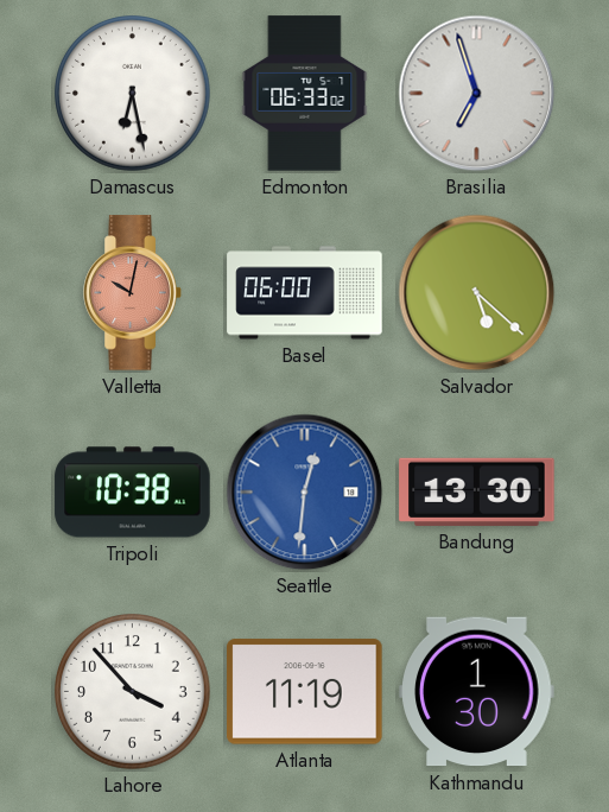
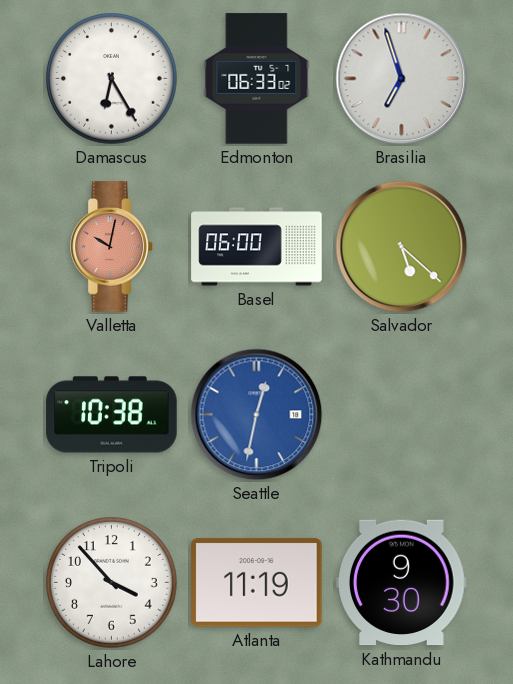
Damascus: 6:28 -> 6:25
Seattle: 12:31 -> 12:32
Bandung: 13:30 -> none
Kathmandu: 1:30 -> 9:30
